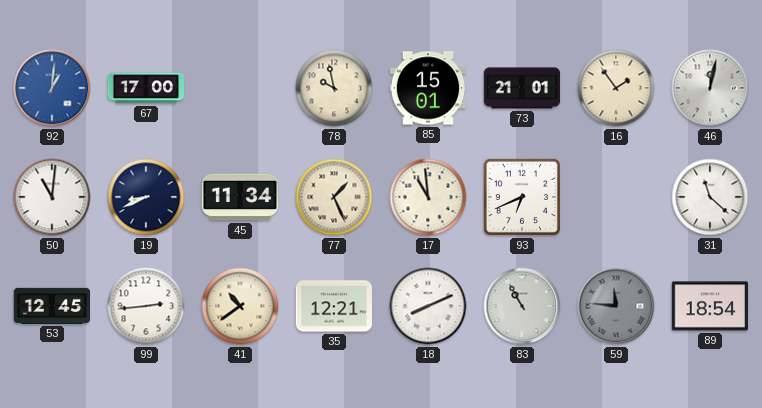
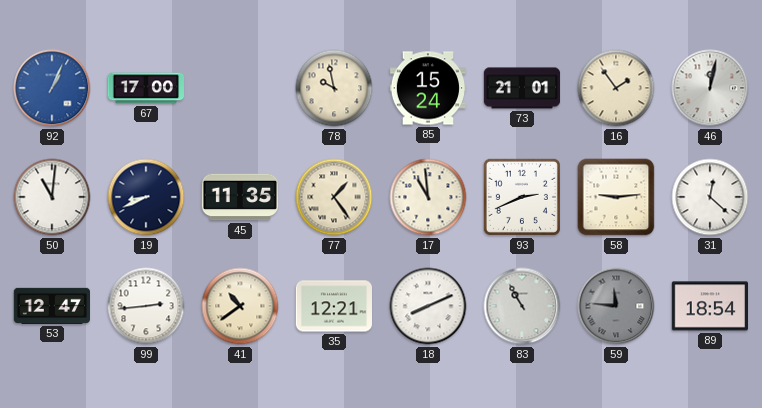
92: 1:01 -> 1:04
85: 15:01 -> 15:24
45: 11:34 -> 11:35
77: 1:26 -> 1:24
93: 6:41 -> 2:41
58: none -> 9:14
31: 11:22 -> 12:22
53: 12:45 -> 12:47
